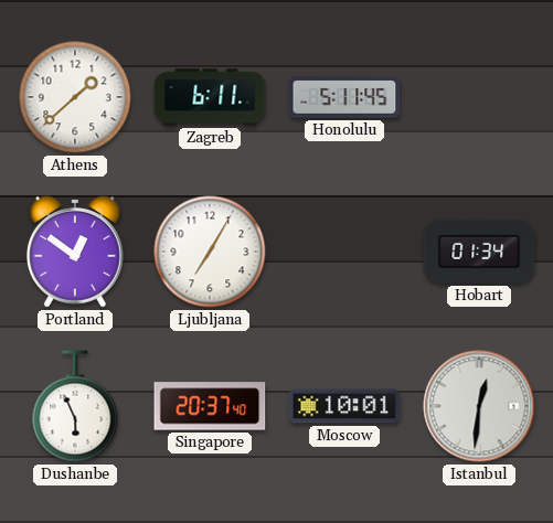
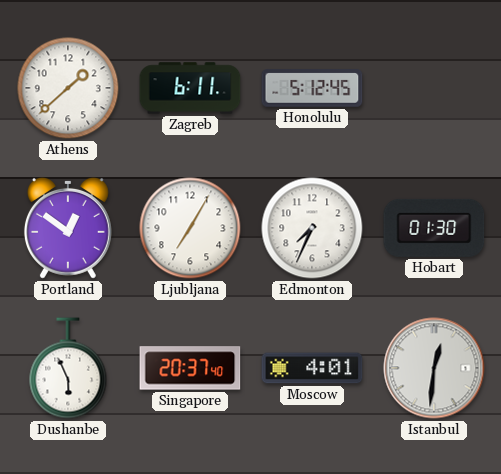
Honolulu: 5:11 -> 5:12
Edmonton: none -> 7:34
Hobart: 01:34 -> 01:30
Moscow: 10:01 -> 4:01
